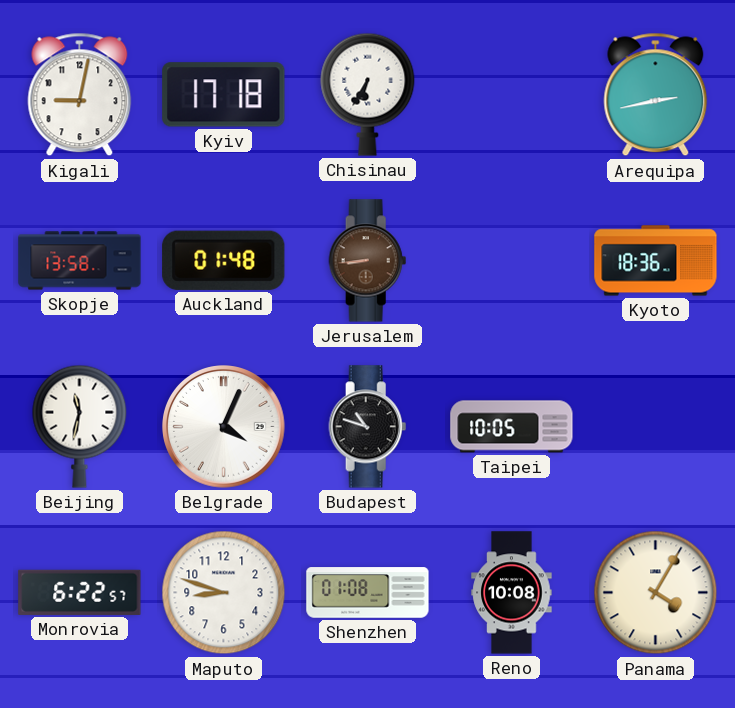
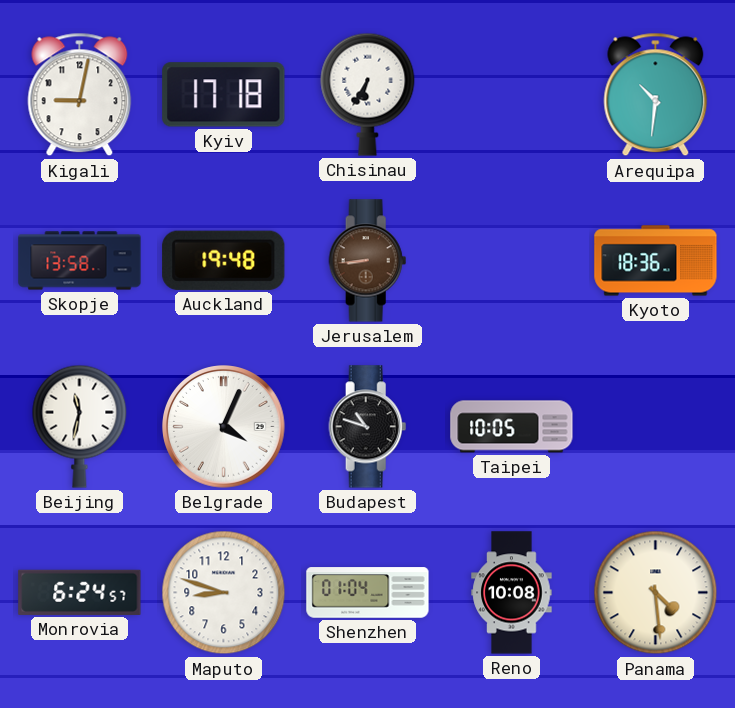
Arequipa: 2:43 -> 10:31
Auckland: 01:48 -> 19:48
Monrovia: 6:22 -> 6:24
Shenzhen: 01:08 -> 01:04
Panama: 4:05 -> 4:29
